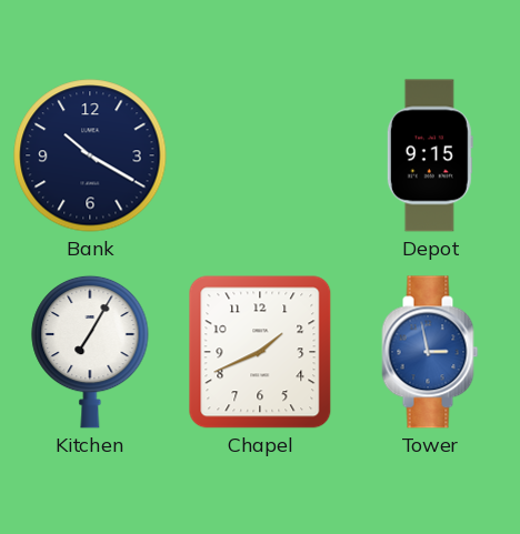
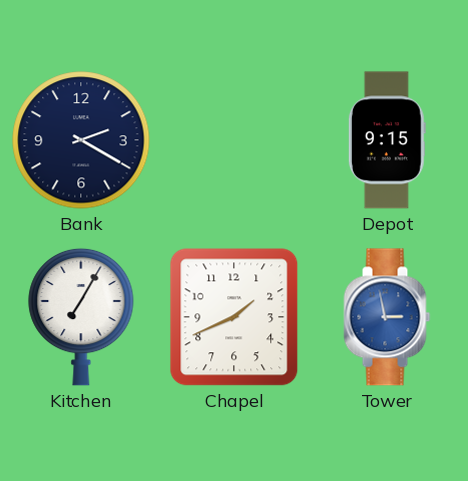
Bank: 10:20 -> 2:20
